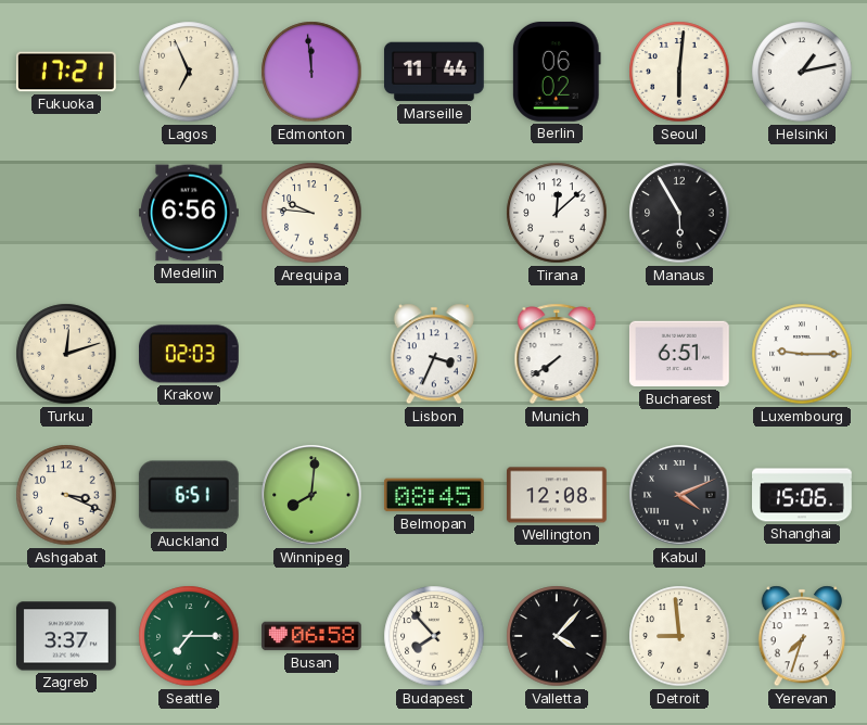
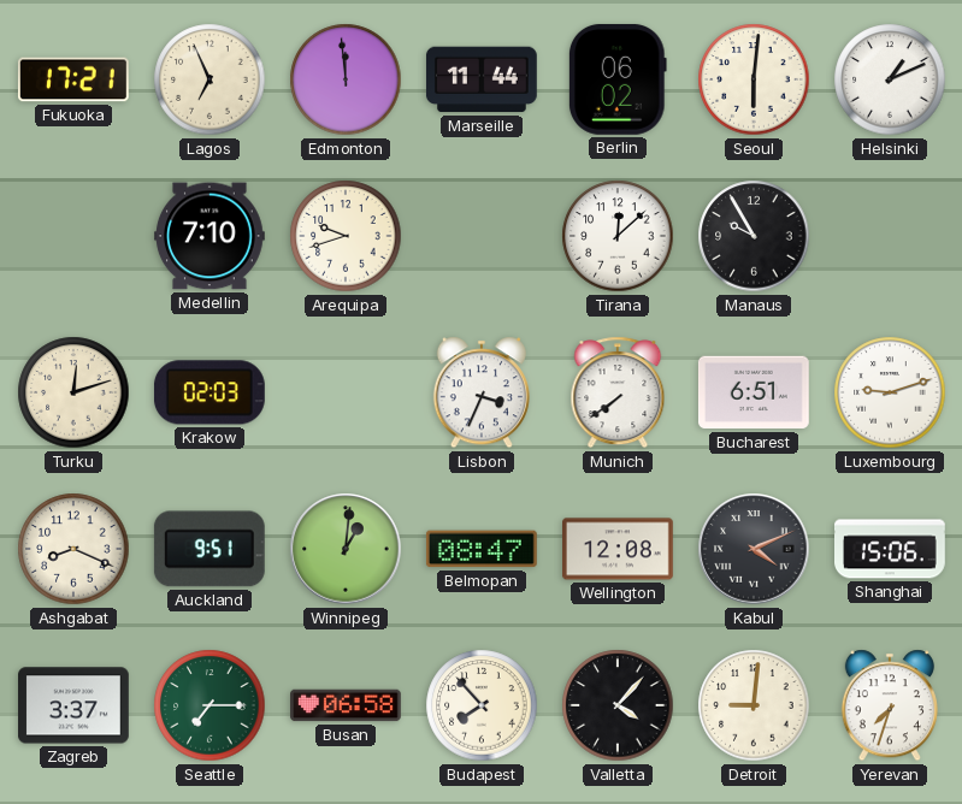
Helsinki: 1:13 -> 1:11
Medellin: 6:56 -> 7:10
Arequipa: 9:46 -> 9:42
Manaus: 5:55 -> 9:55
Luxembourg: 9:15 -> 9:12
Ashgabat: 3:19 -> 8:19
Auckland: 6:51 -> 9:51
Winnipeg: 8:01 -> 1:01
Belmopan: 08:45 -> 08:47
Detroit: 8:59 -> 9:01
